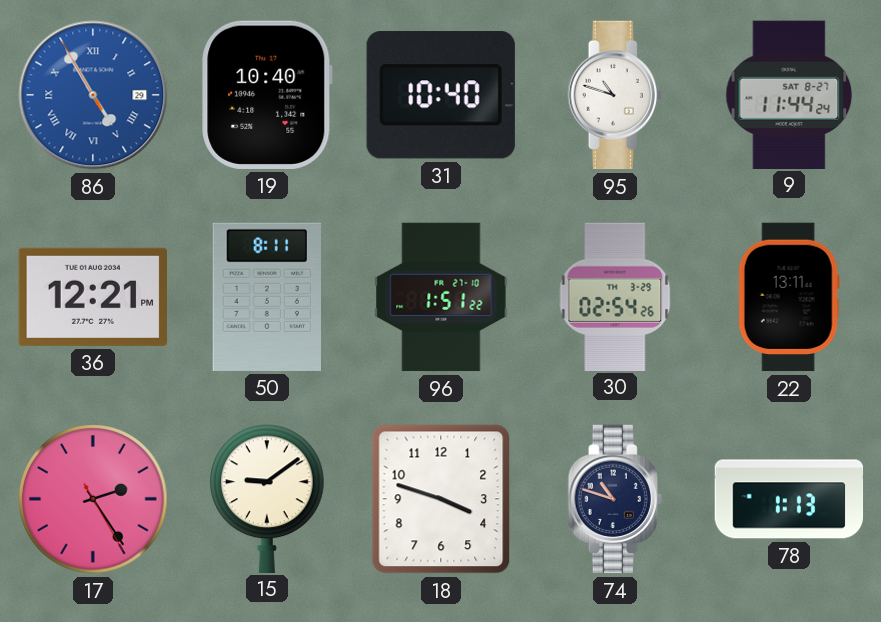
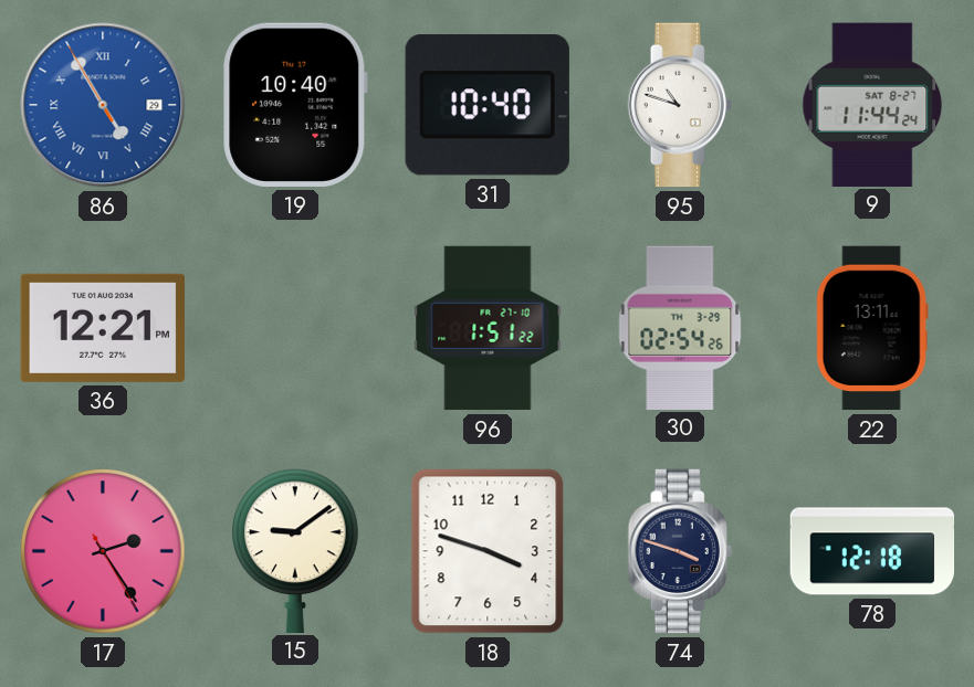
50: 8:11 -> none
74: 10:48 -> 3:48
78: 1:13 -> 12:18
